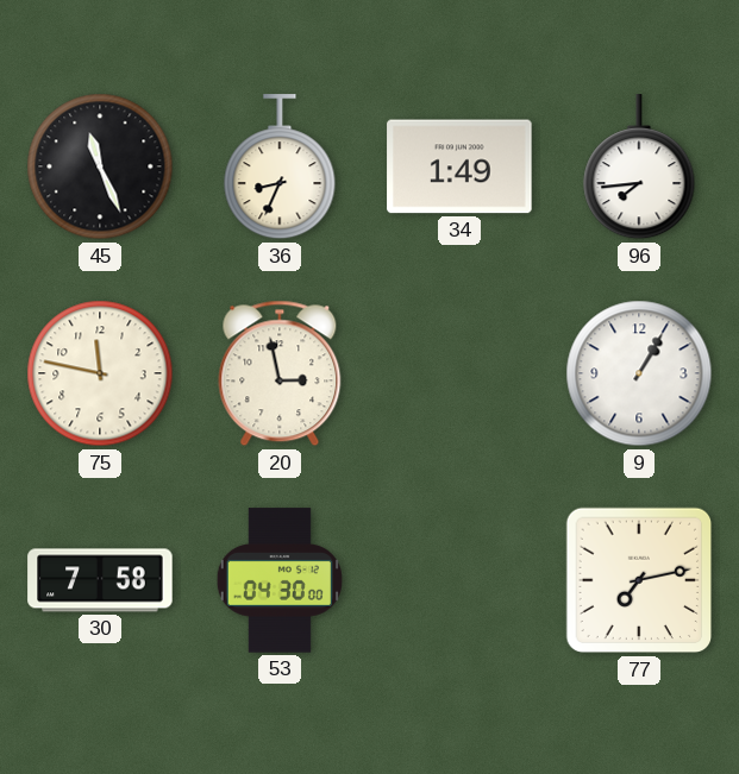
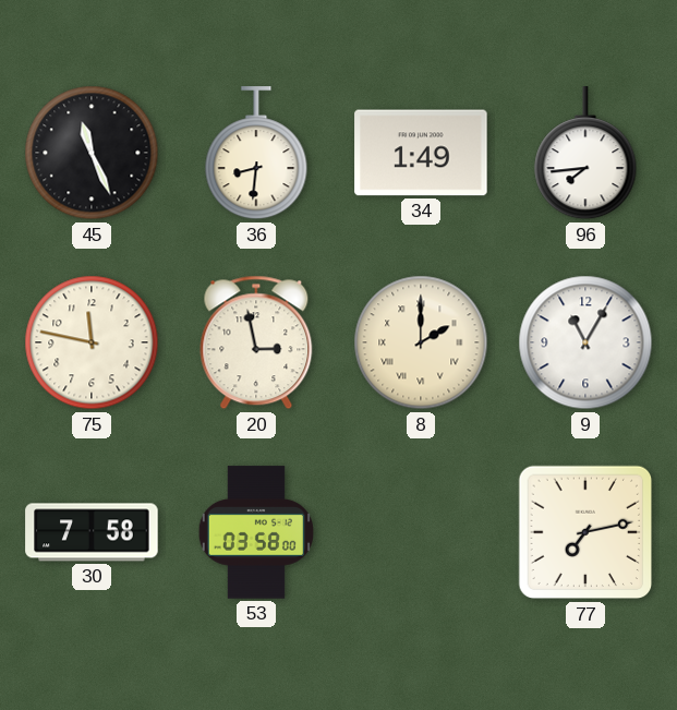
36: 8:34 -> 8:31
8: none -> 2:00
9: 1:05 -> 11:05
53: 04:30 -> 03:58
